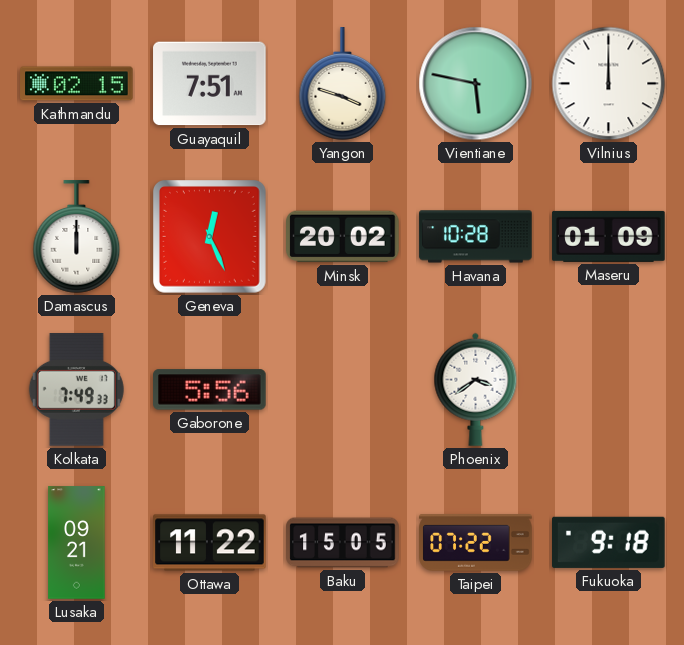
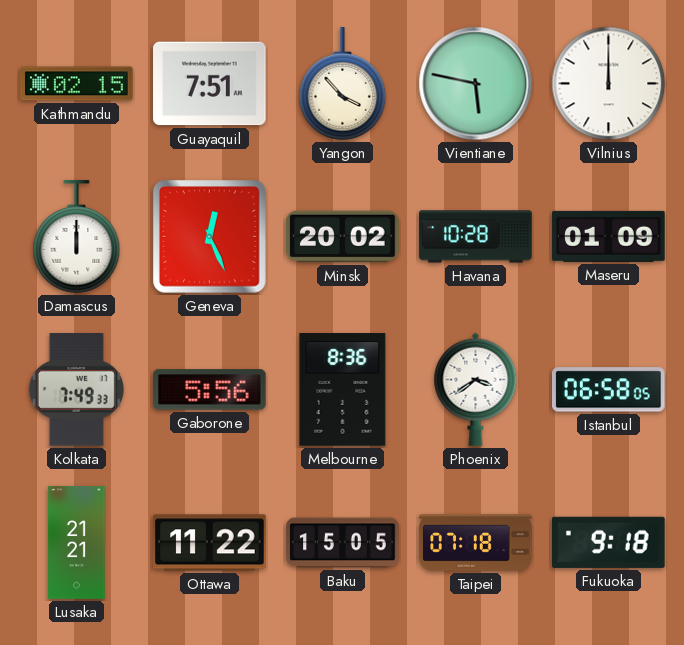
Yangon: 3:48 -> 3:53
Melbourne: none -> 8:36
Istanbul: none -> 06:58
Lusaka: 09:21 -> 21:21
Taipei: 07:22 -> 07:18
